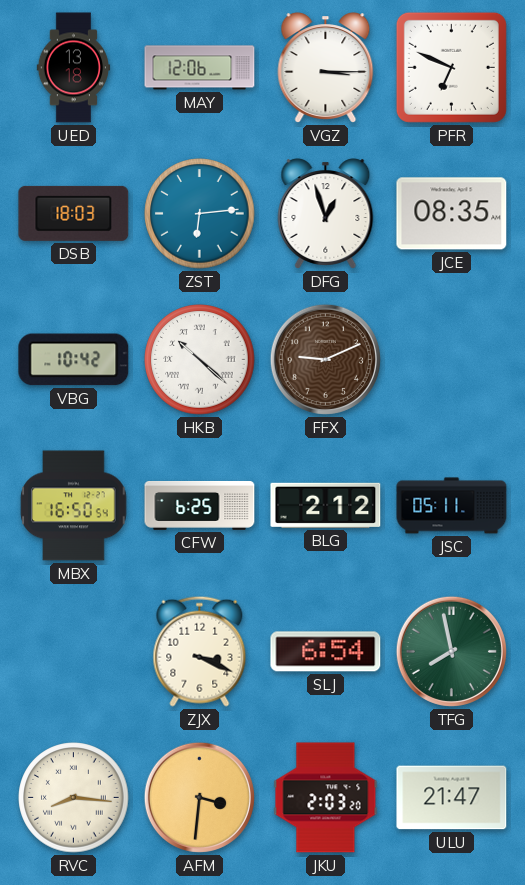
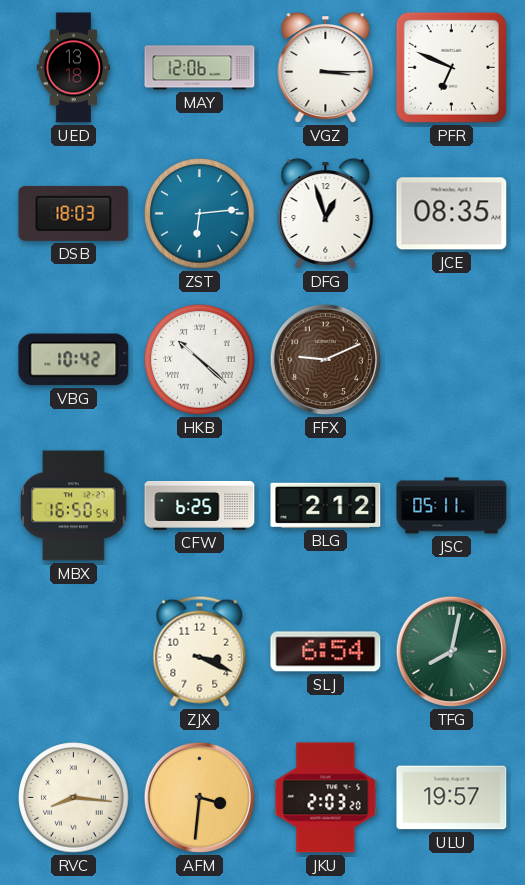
TFG: 7:58 -> 8:02
ULU: 21:47 -> 19:57
